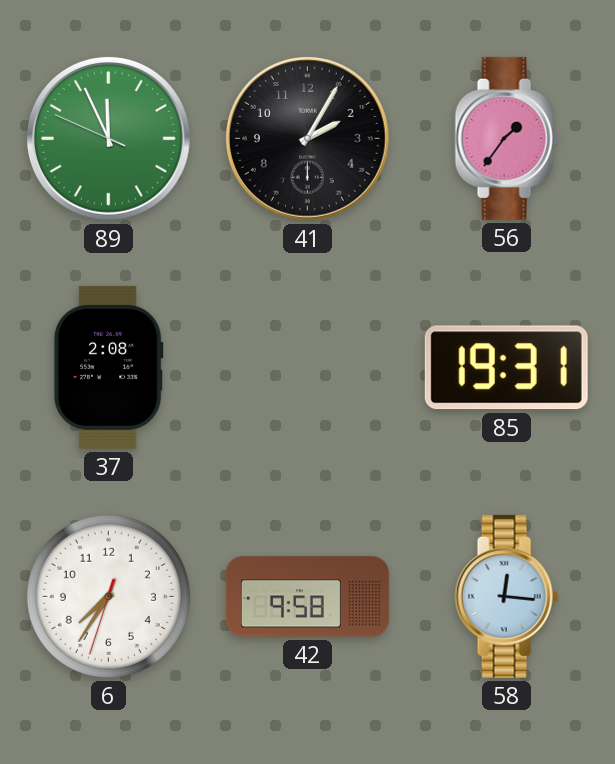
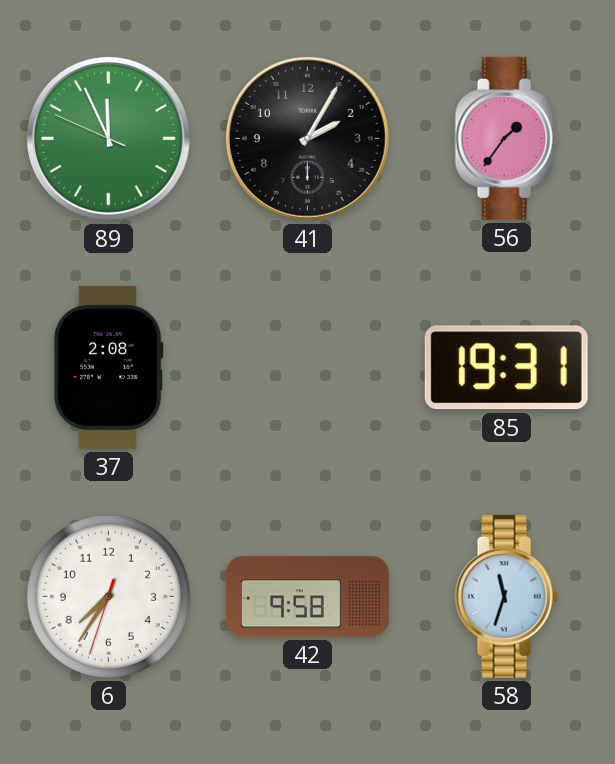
58: 12:16 -> 11:33
